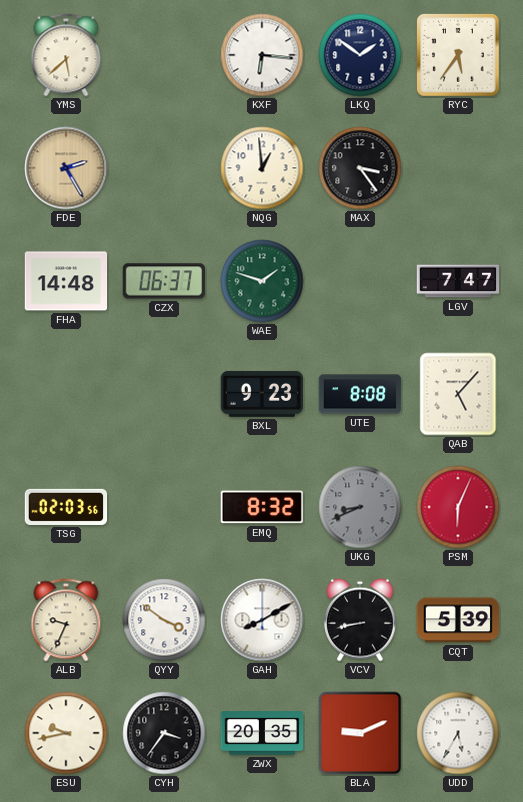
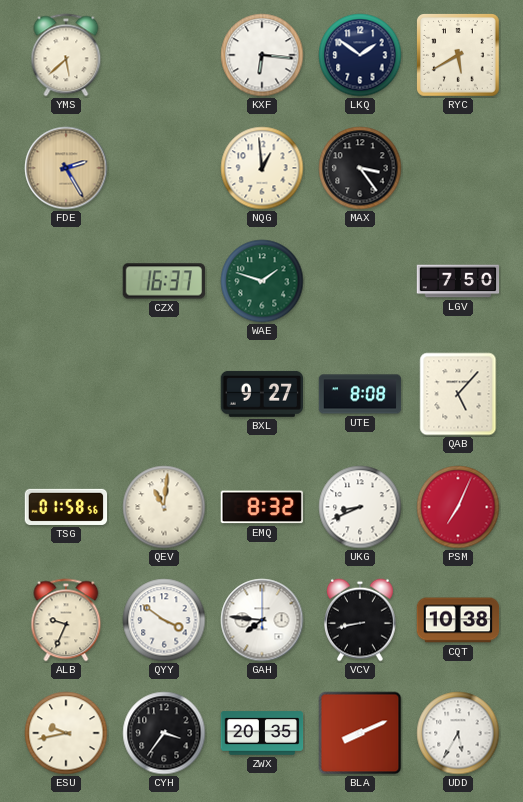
RYC: 5:36 -> 5:40
FHA: 14:48 -> none
CZX: 06:37 -> 16:37
LGV: 7:47 -> 7:50
BXL: 9:23 -> 9:27
TSG: 02:03 -> 01:58
QEV: none -> 11:01
UKG dial: grey -> white
PSM: 6:04 -> 7:04
GAH: 8:10 -> 7:46
CQT: 5:39 -> 10:38
BLA: 9:11 -> 8:11
